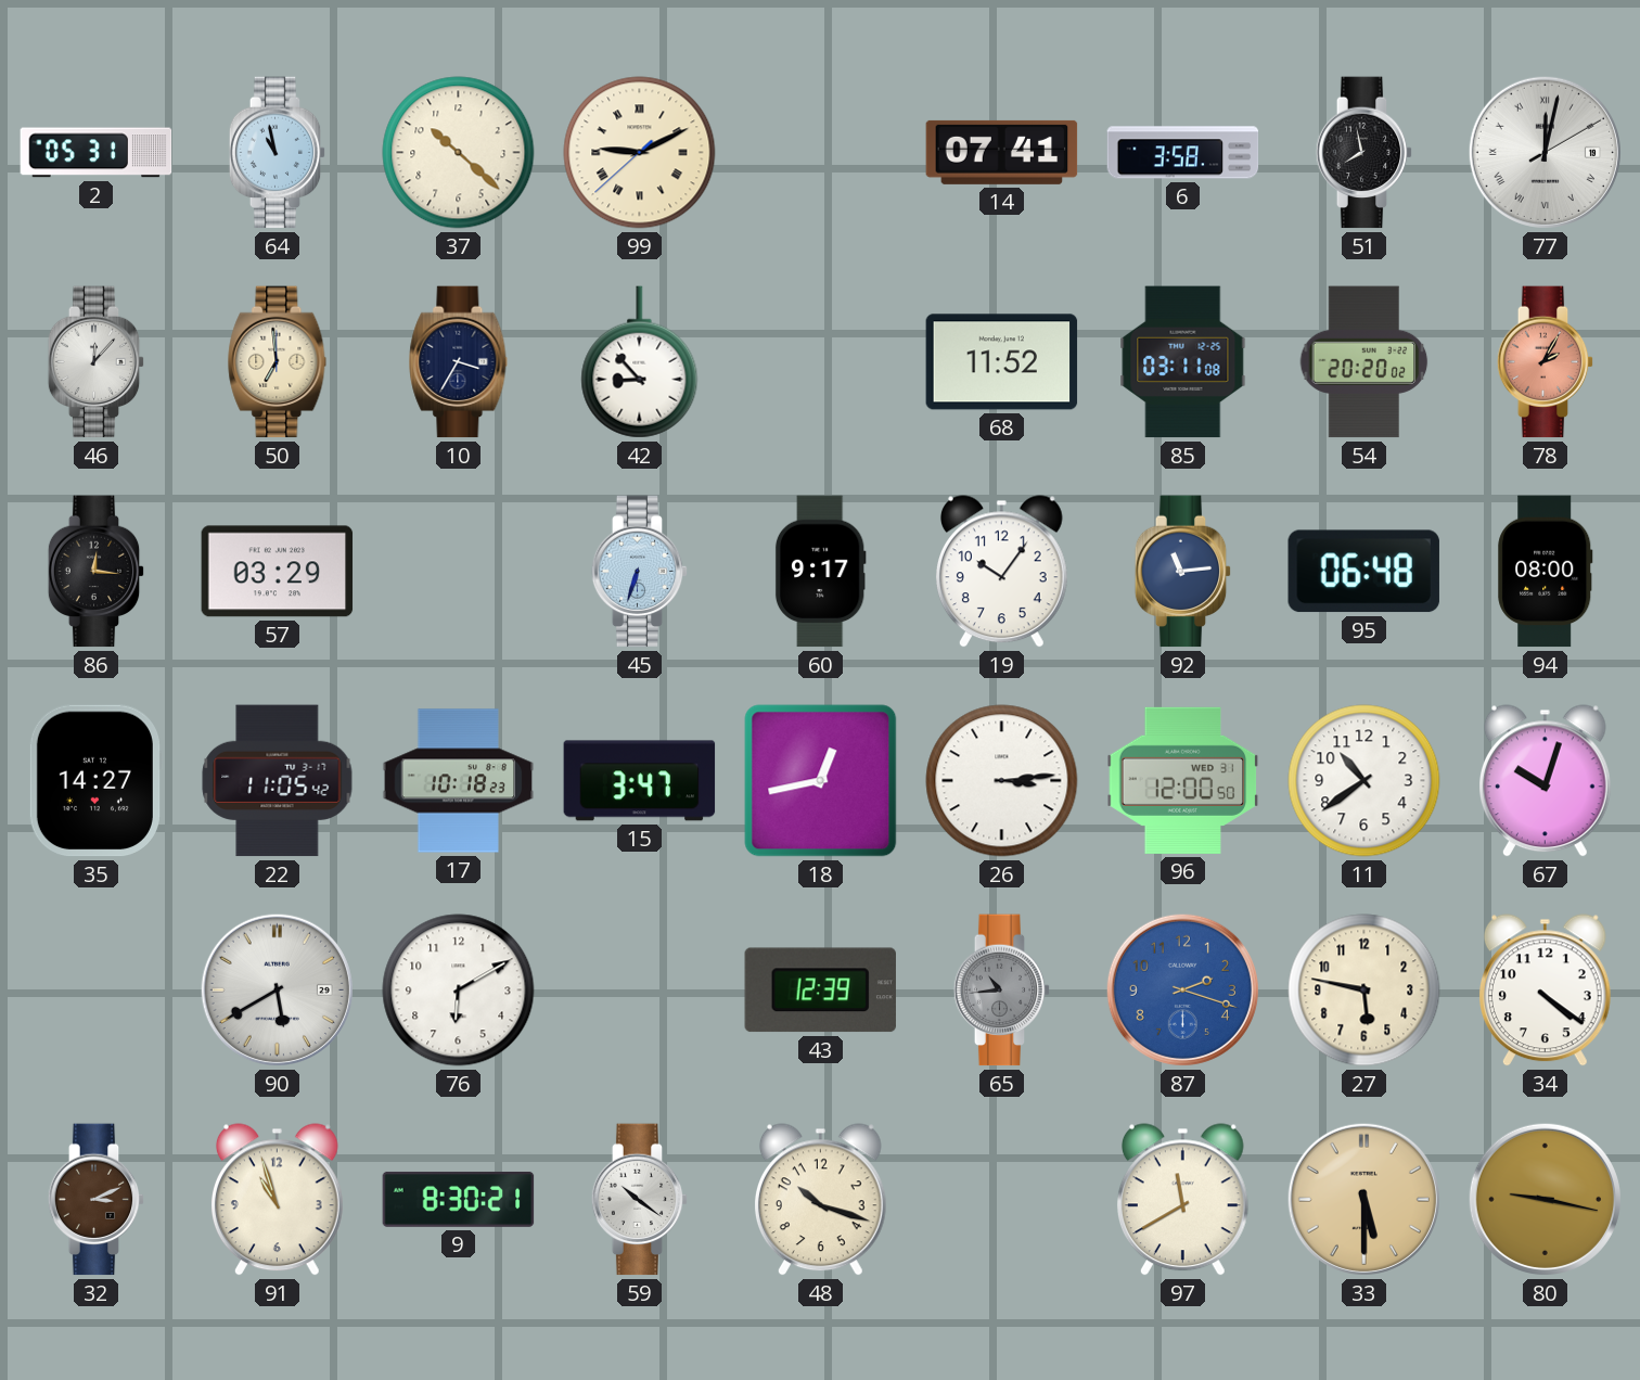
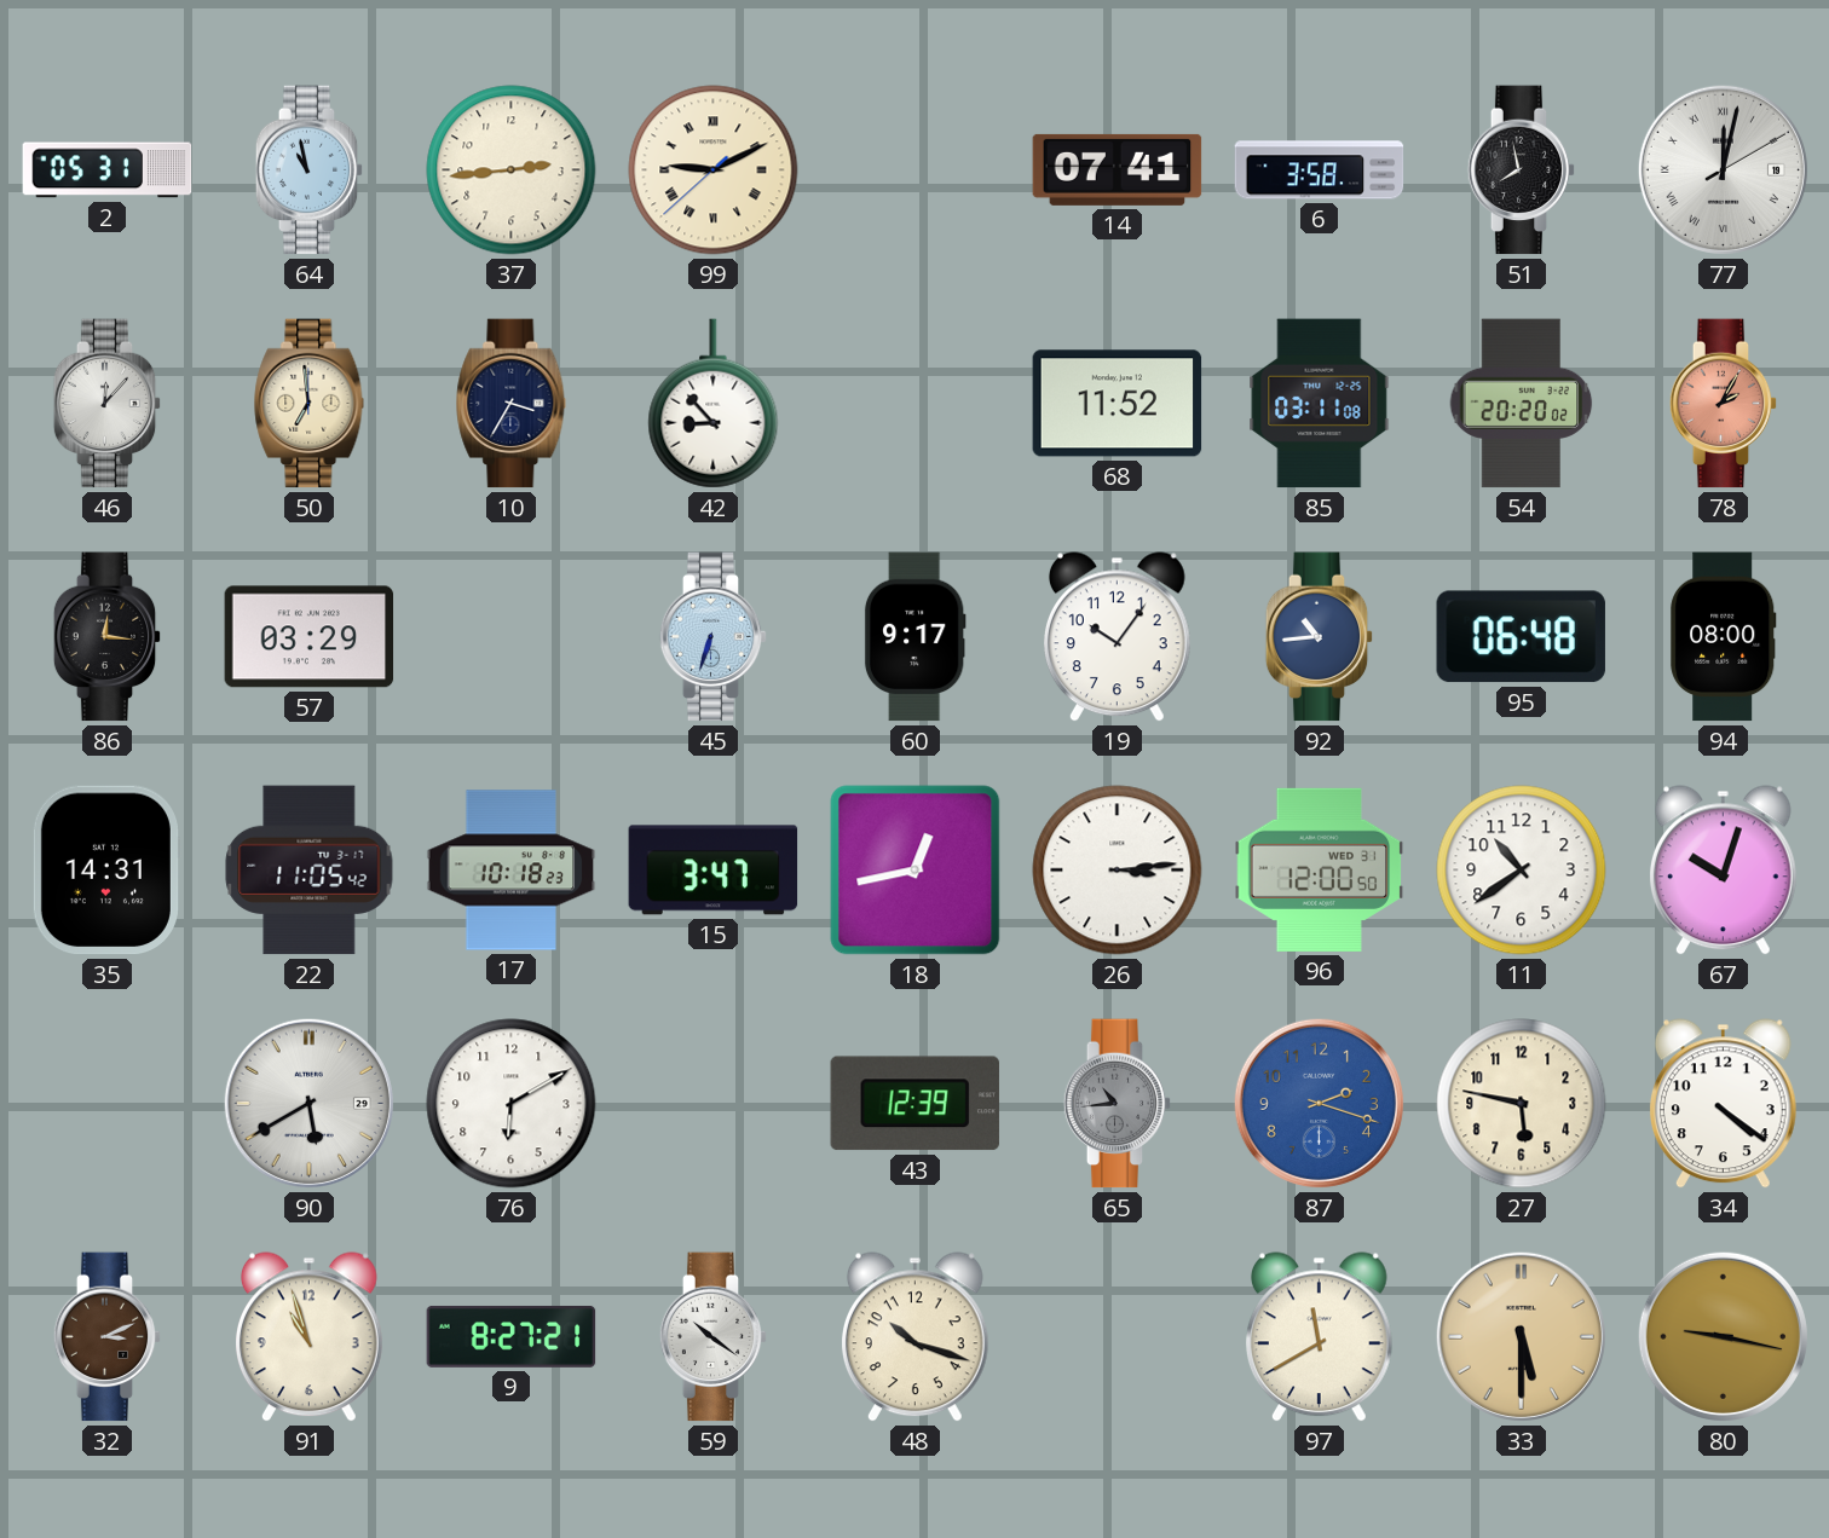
37: 10:22 -> 2:44
92: 11:14 -> 10:44
35: 14:27 -> 14:31
9: 8:30 -> 8:27
